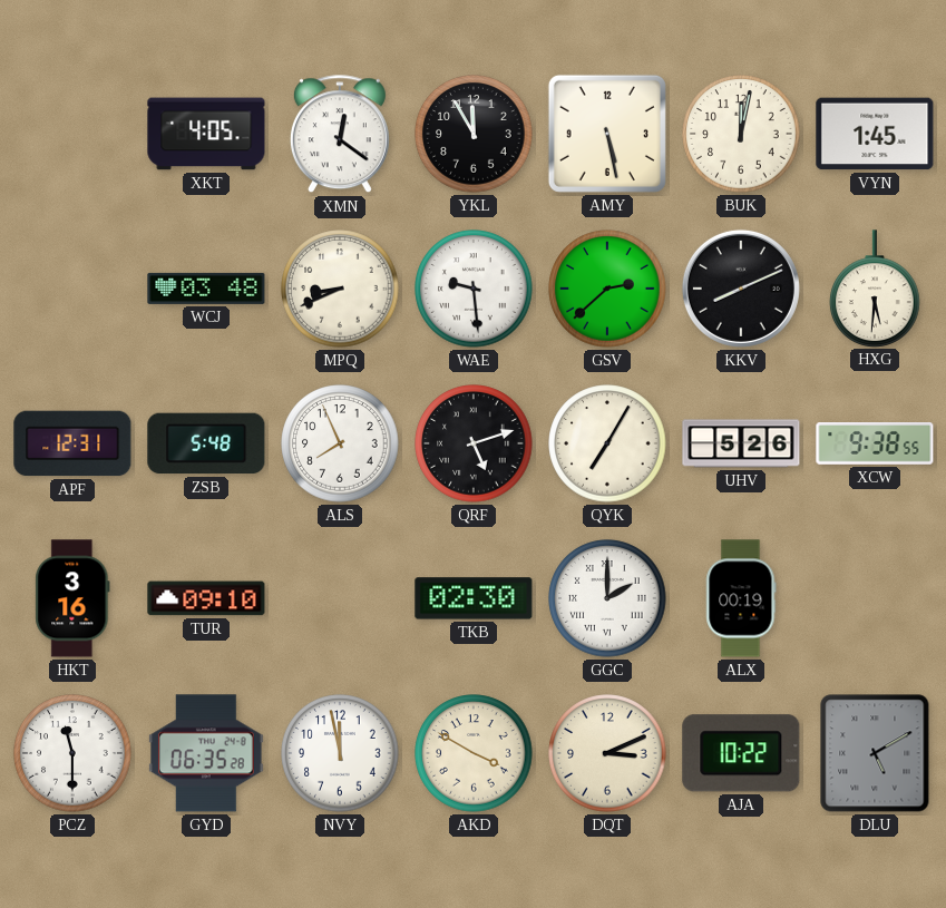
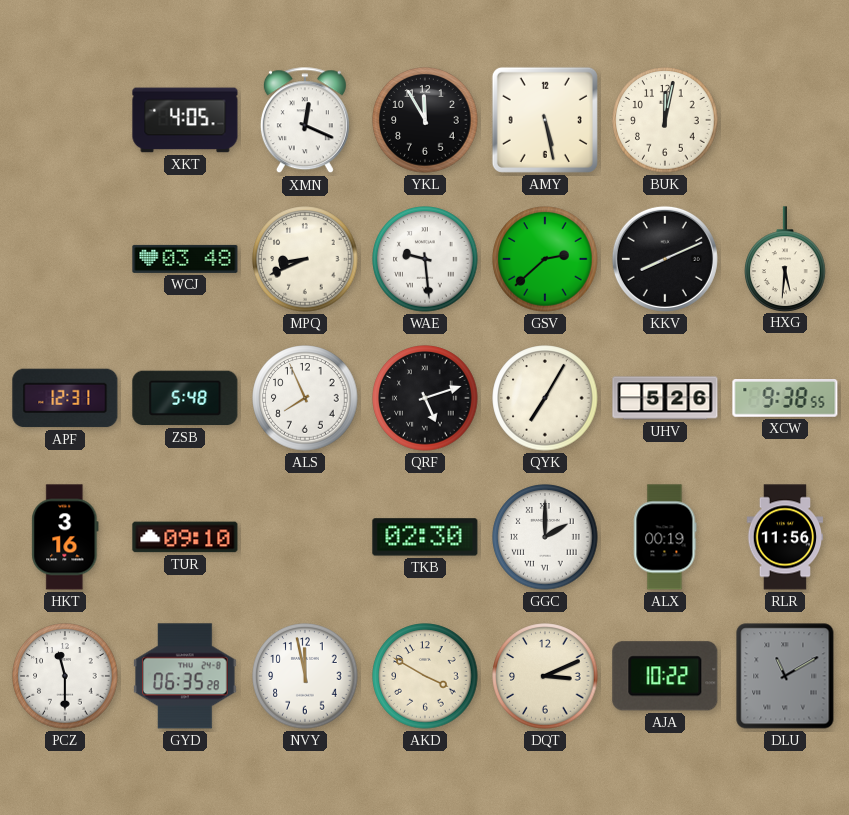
XMN: 12:21 -> 12:19
VYN: 1:45 -> none
RLR: none -> 11:56
DLU: 5:10 -> 11:10
